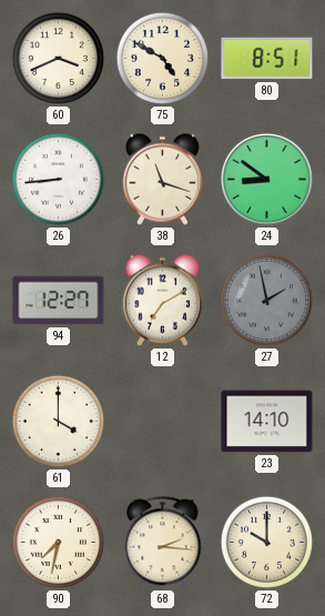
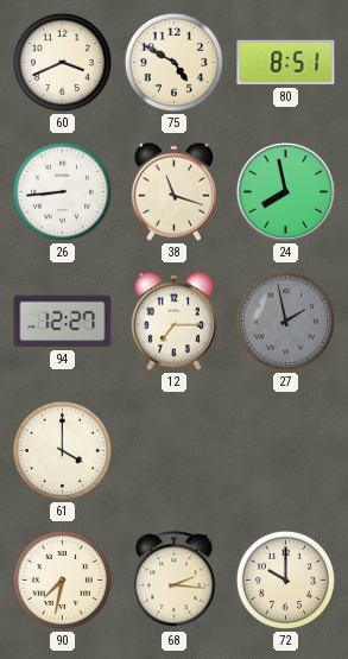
24: 8:51 -> 7:58
12: 7:10 -> 7:15
23: 14:10 -> none
